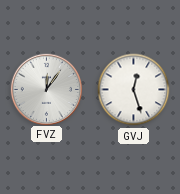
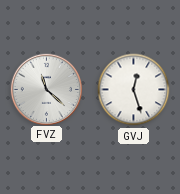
FVZ: 12:06 -> 11:22
